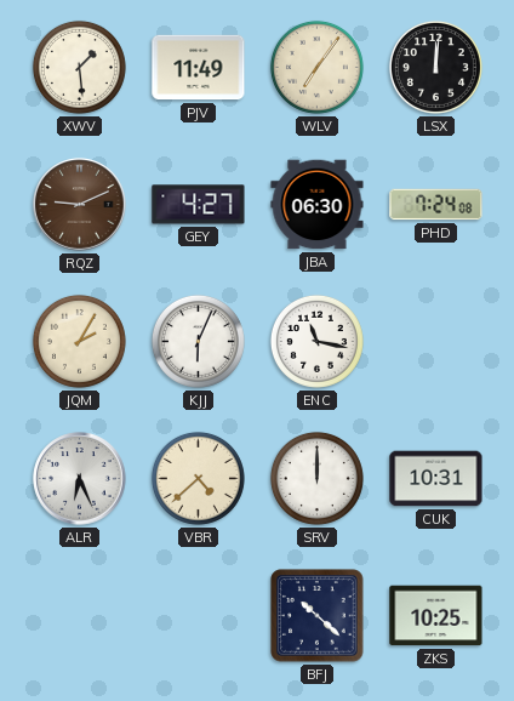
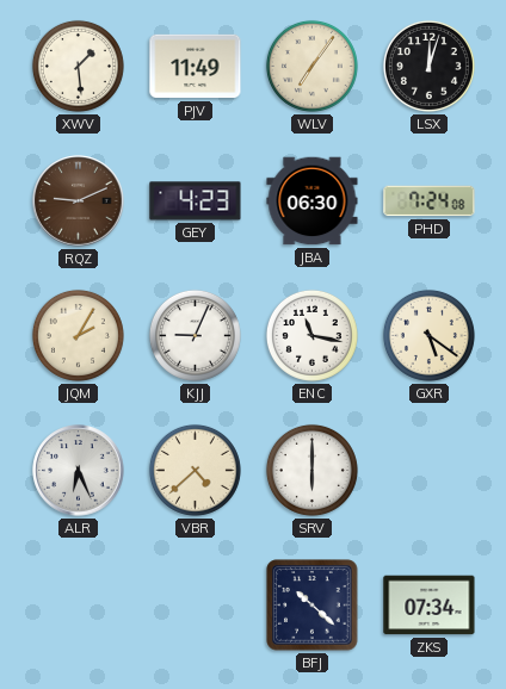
LSX: 12:01 -> 12:03
GEY: 4:27 -> 4:23
KJJ: 6:04 -> 9:04
GXR: none -> 5:21
SRV: 12:00 -> 6:00
CUK: 10:31 -> none
ZKS: 10:25 -> 07:34
